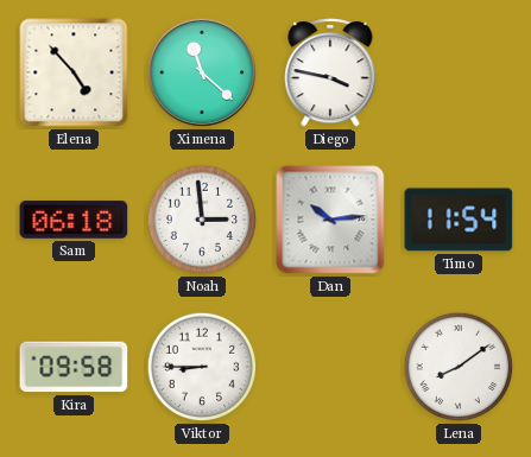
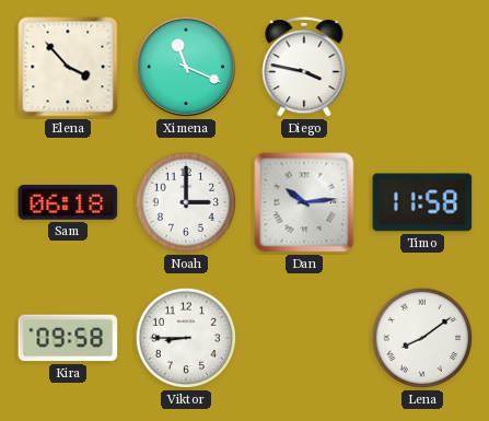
Elena: 4:53 -> 3:53
Ximena: 11:22 -> 11:19
Noah: 2:59 -> 3:00
Timo: 11:54 -> 11:58
